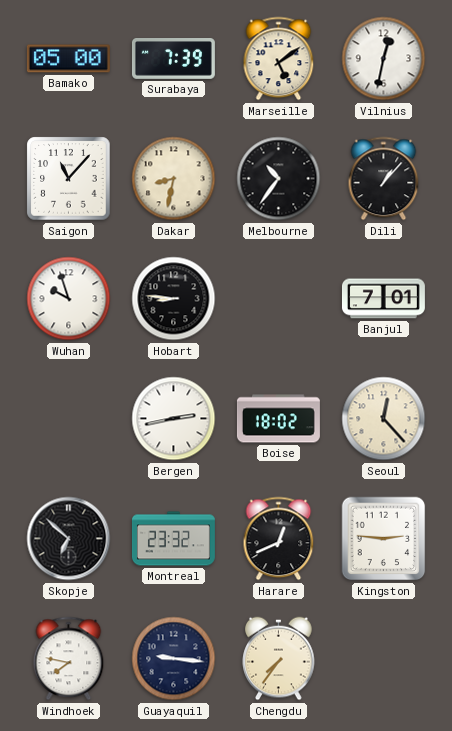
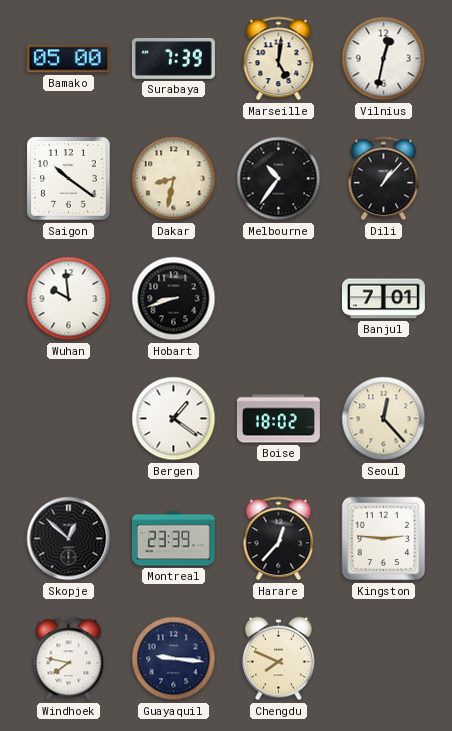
Marseille: 5:09 -> 5:01
Saigon: 11:07 -> 10:21
Wuhan: 9:57 -> 9:59
Hobart: 8:46 -> 8:42
Bergen: 2:43 -> 1:21
Skopje: 6:52 -> 12:52
Montreal: 23:32 -> 23:39
Harare: 12:41 -> 12:37
Chengdu: 7:36 -> 7:49
